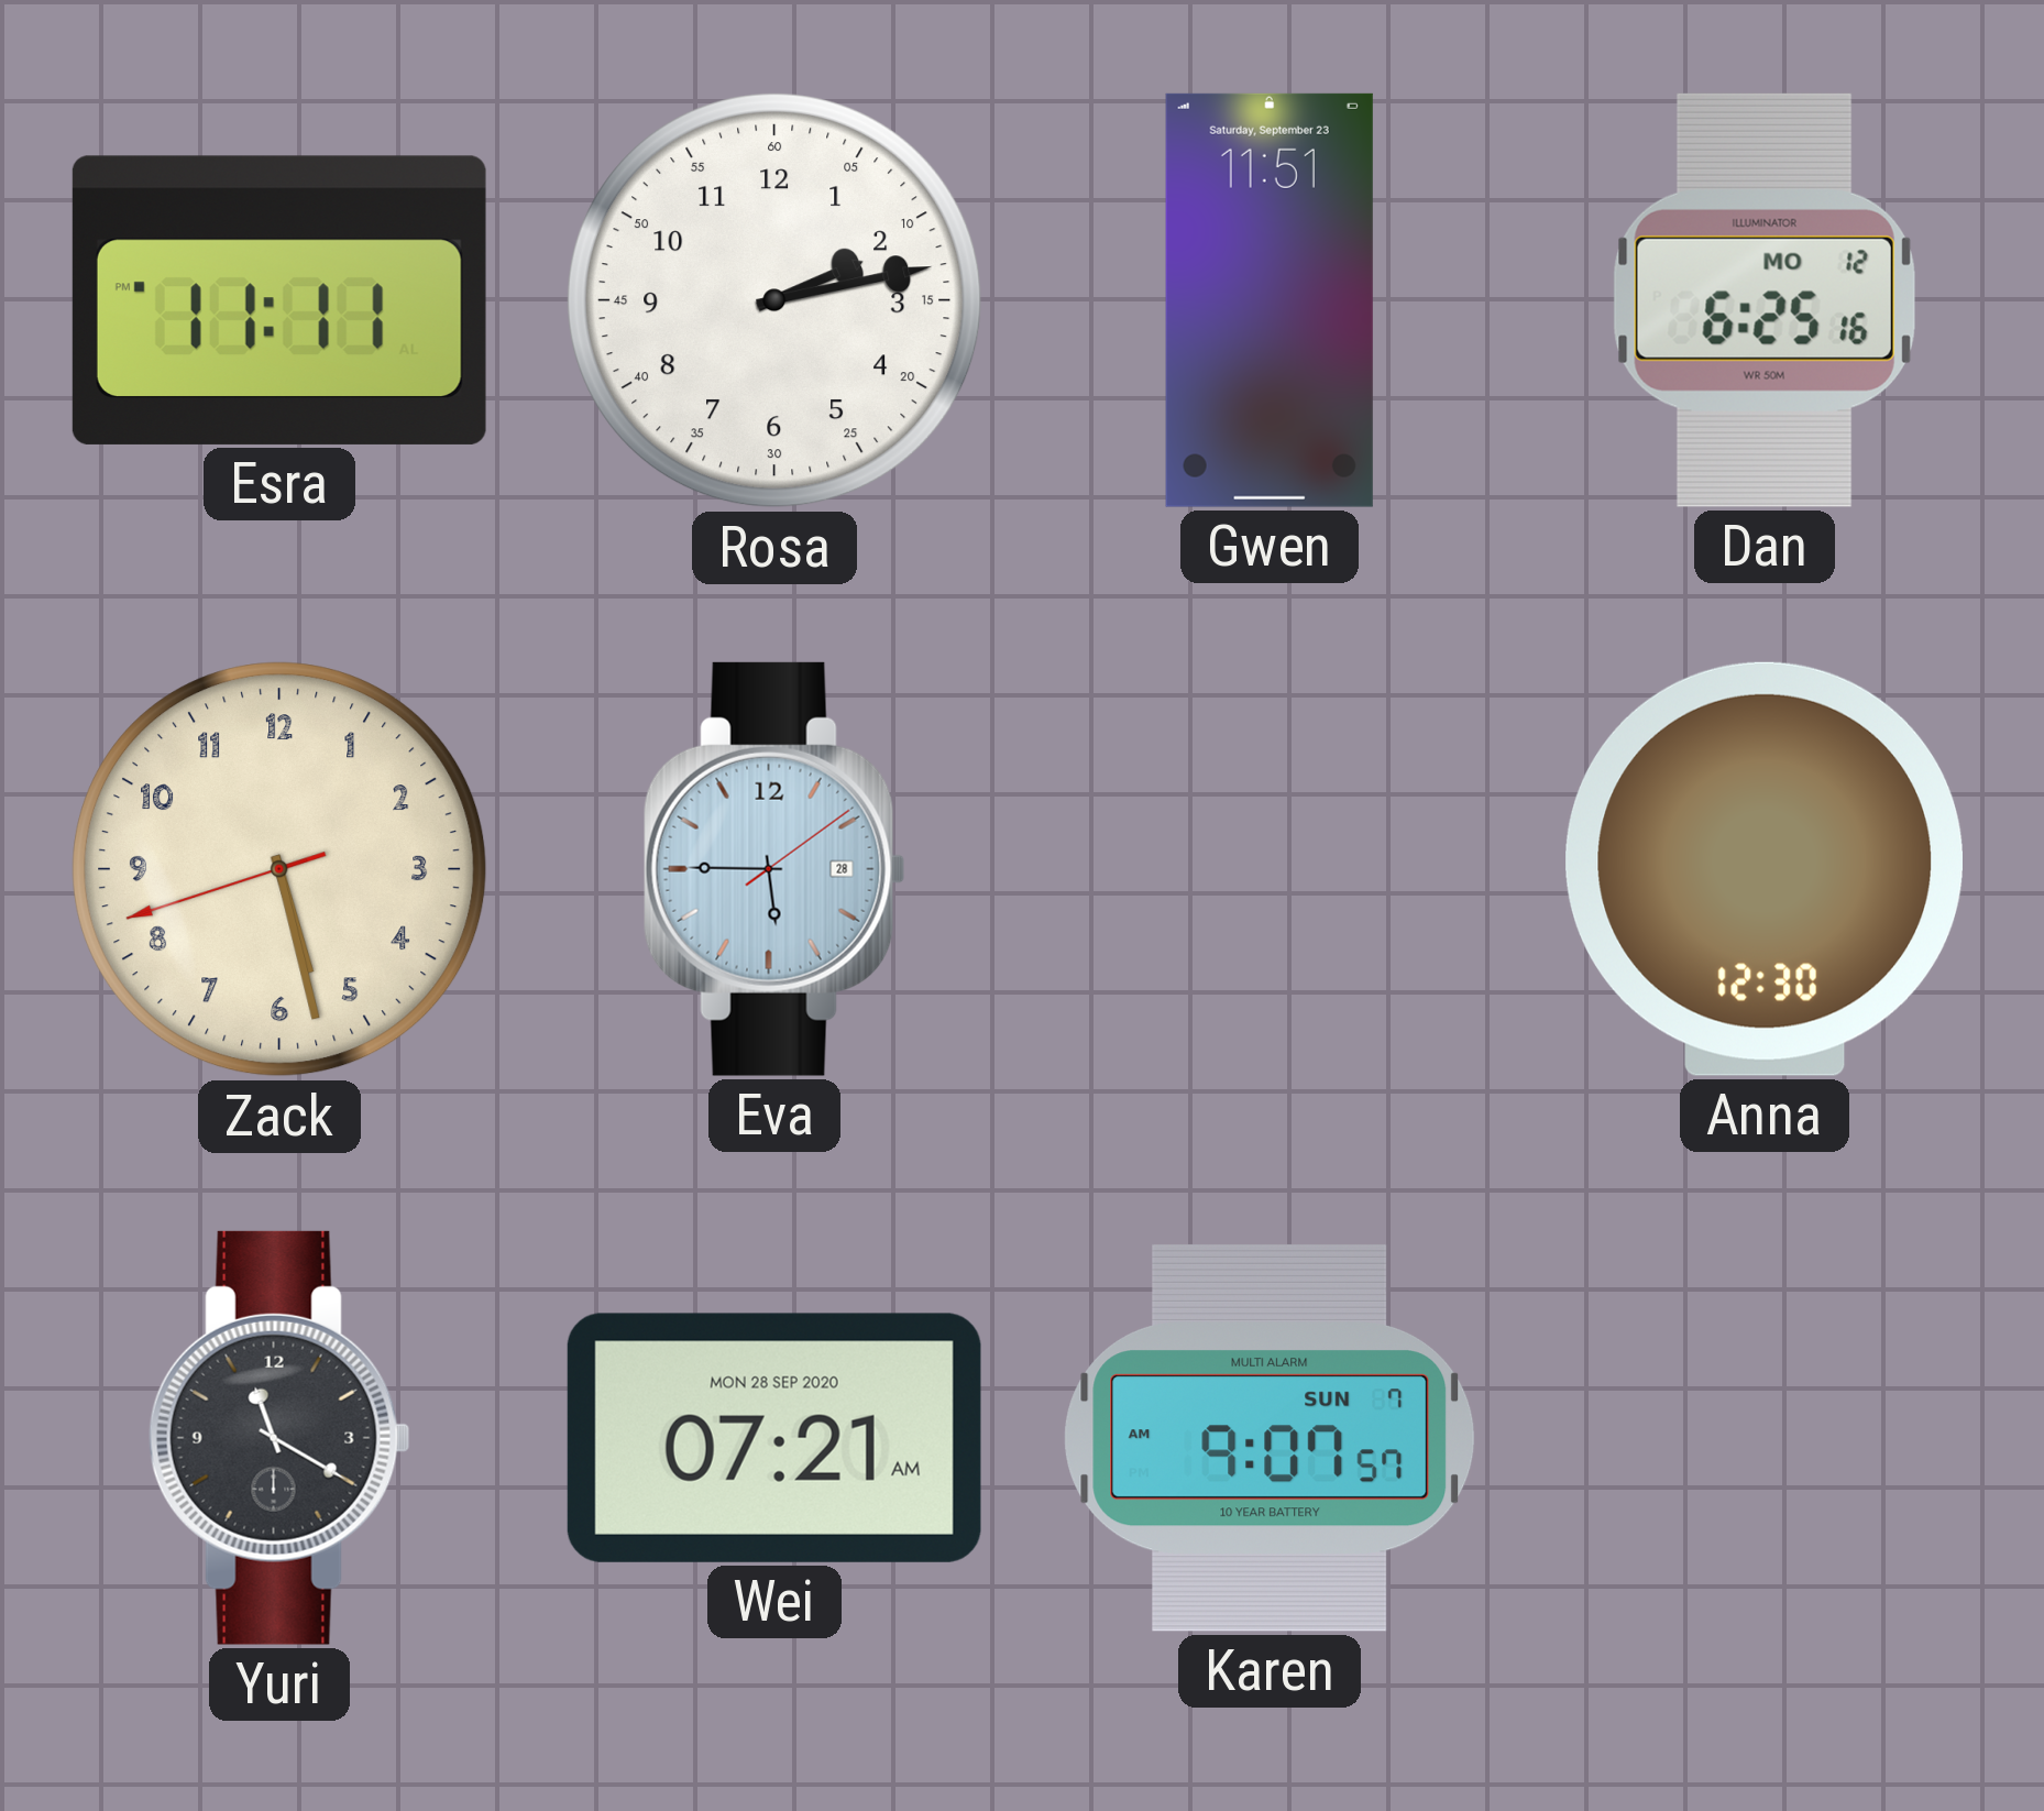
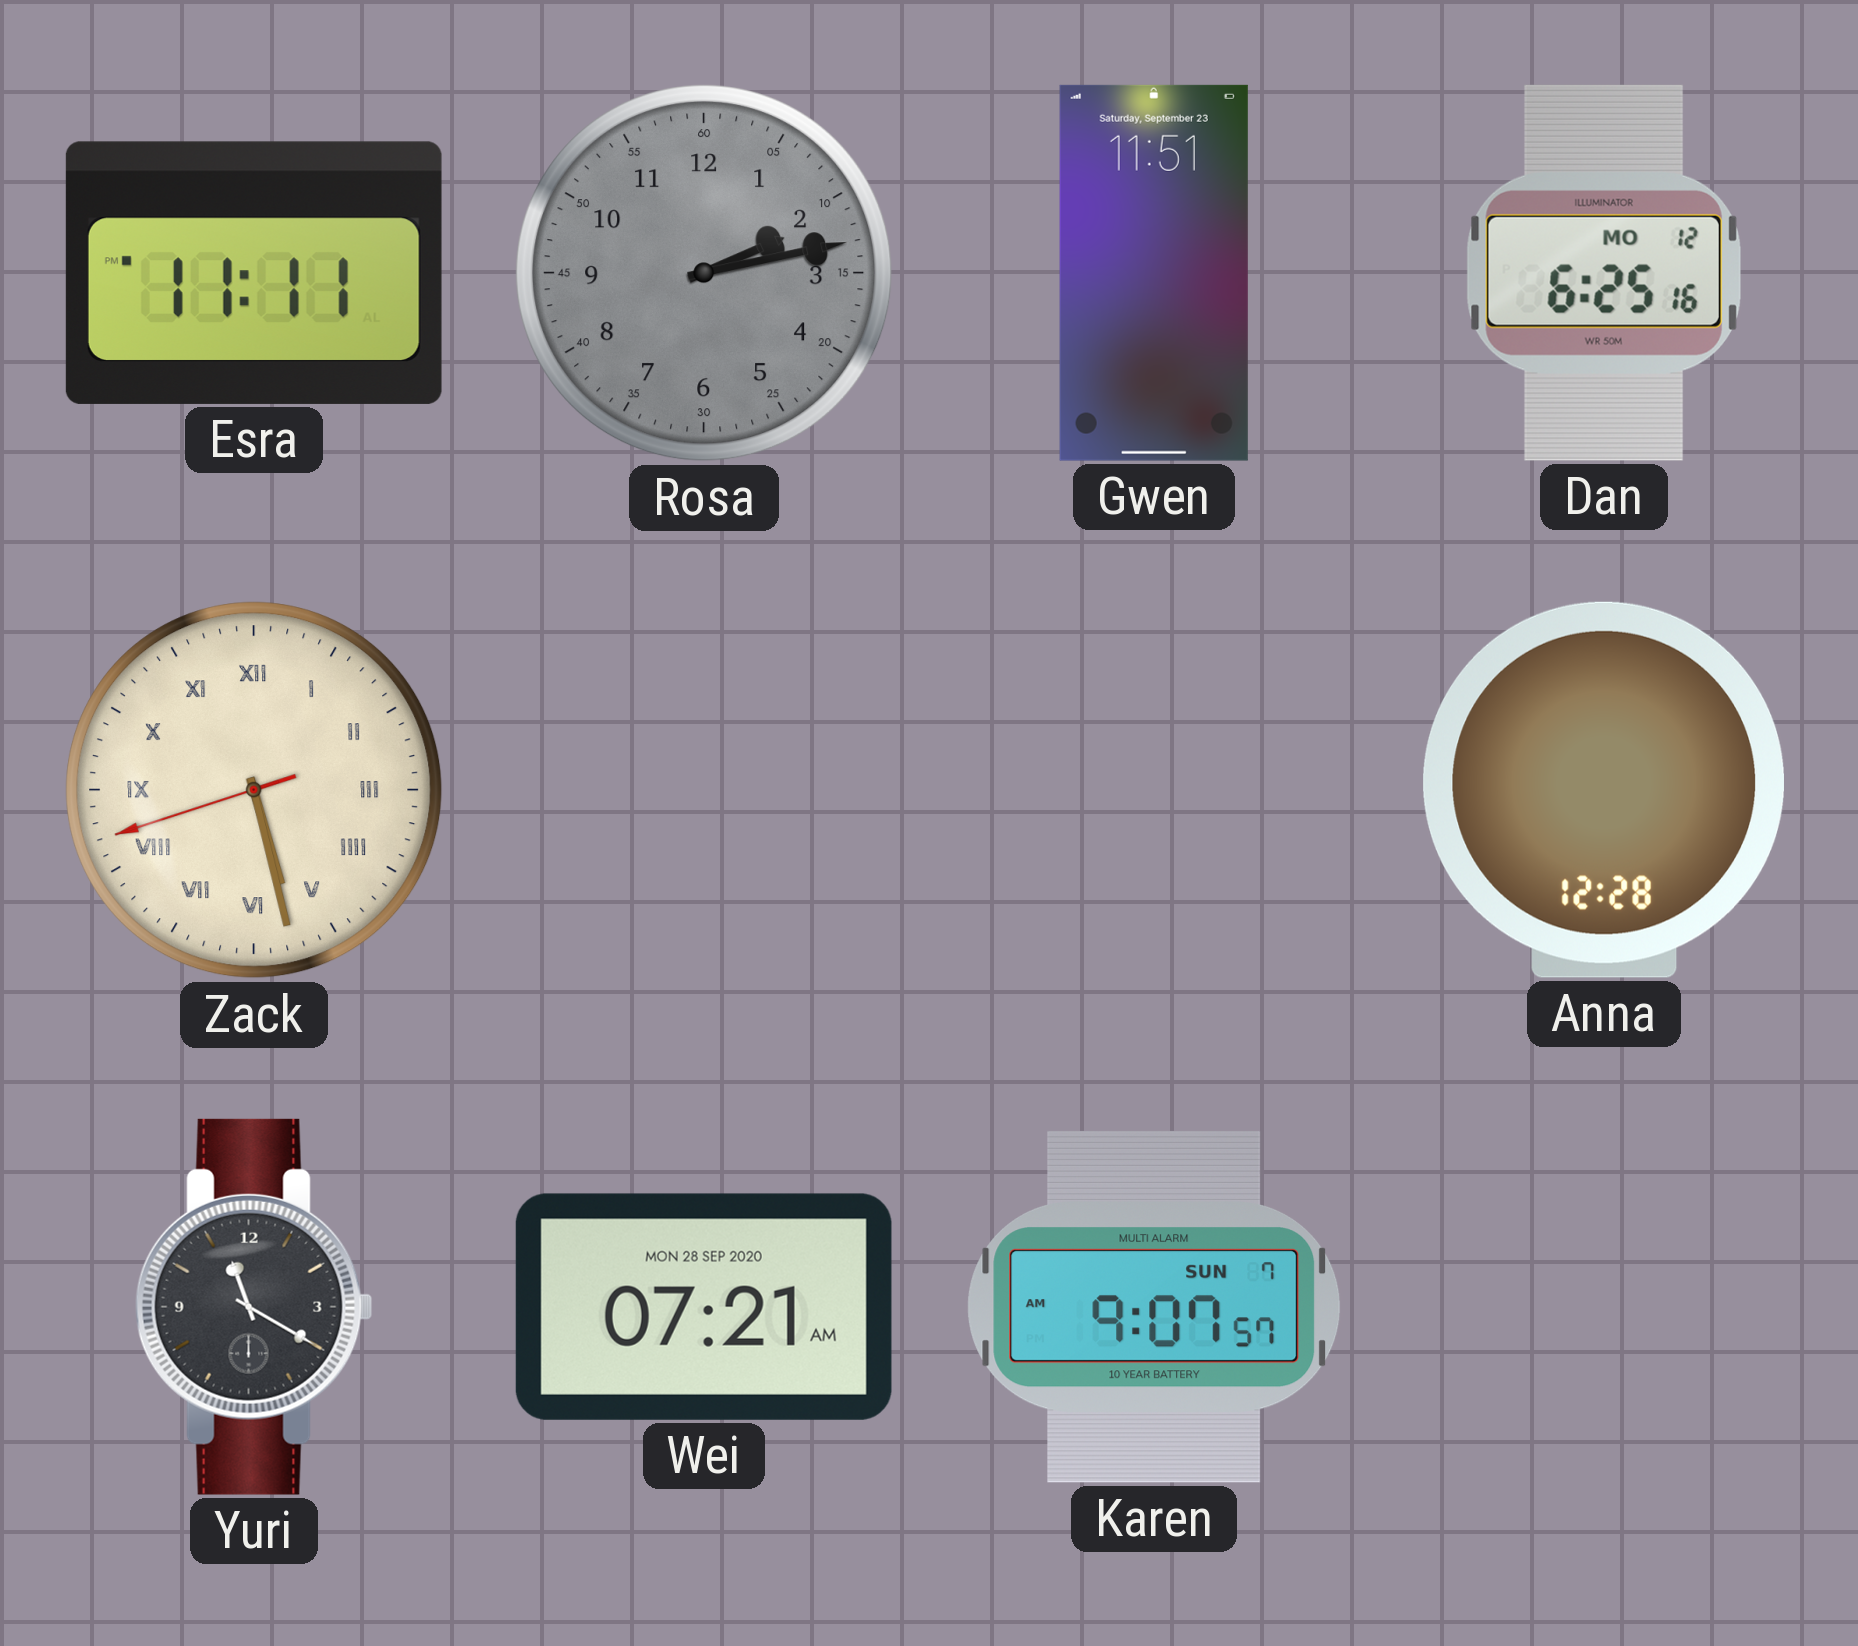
Rosa dial: white -> grey
Zack numerals: Arabic -> Roman
Eva: 5:45 -> none
Anna: 12:30 -> 12:28
